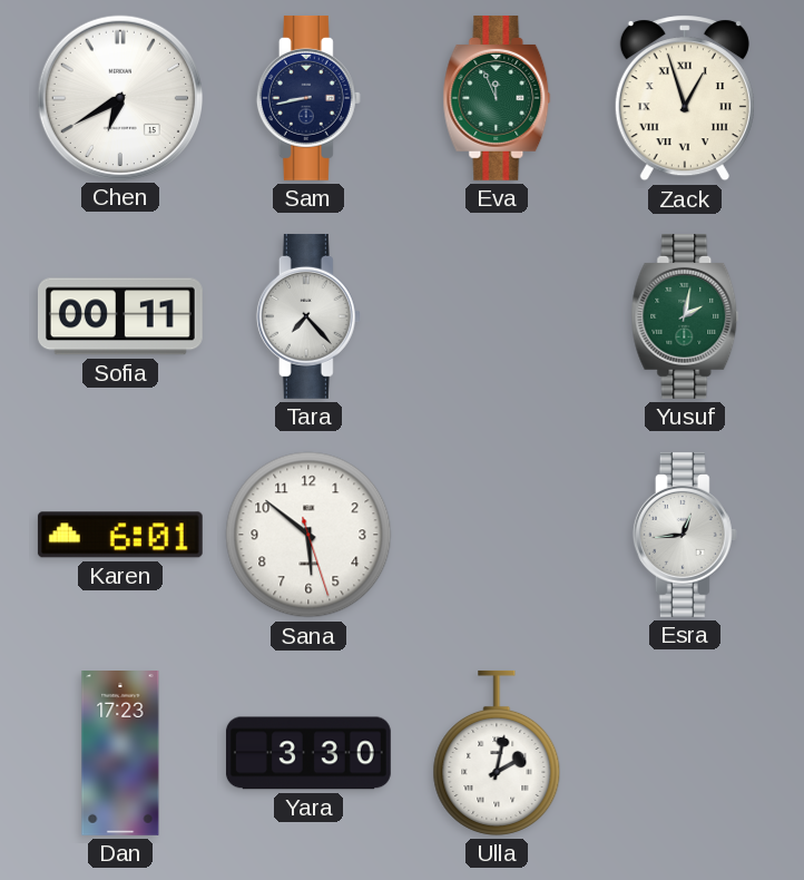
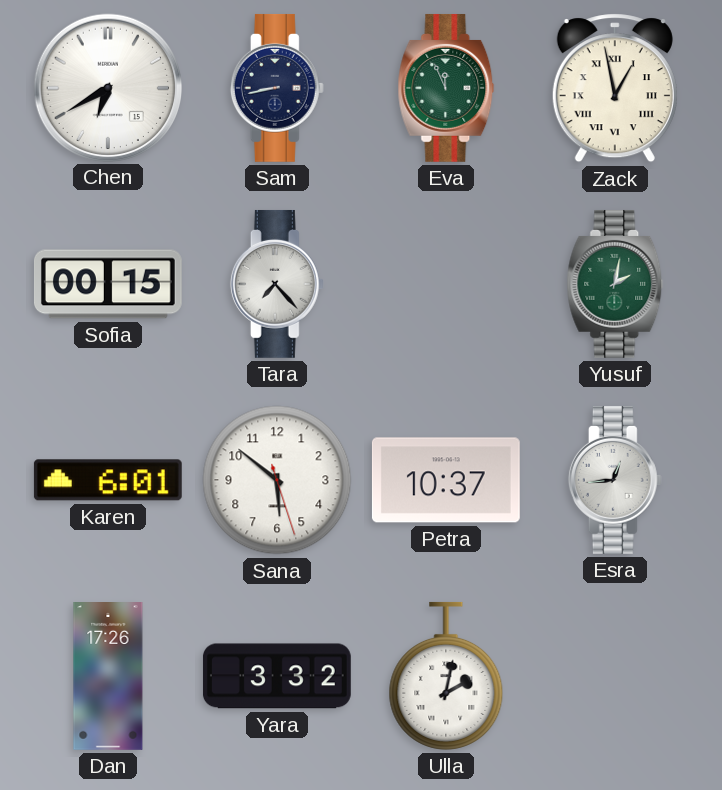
Zack: 12:57 -> 12:58
Sofia: 00:11 -> 00:15
Petra: none -> 10:37
Dan: 17:23 -> 17:26
Yara: 3:30 -> 3:32
